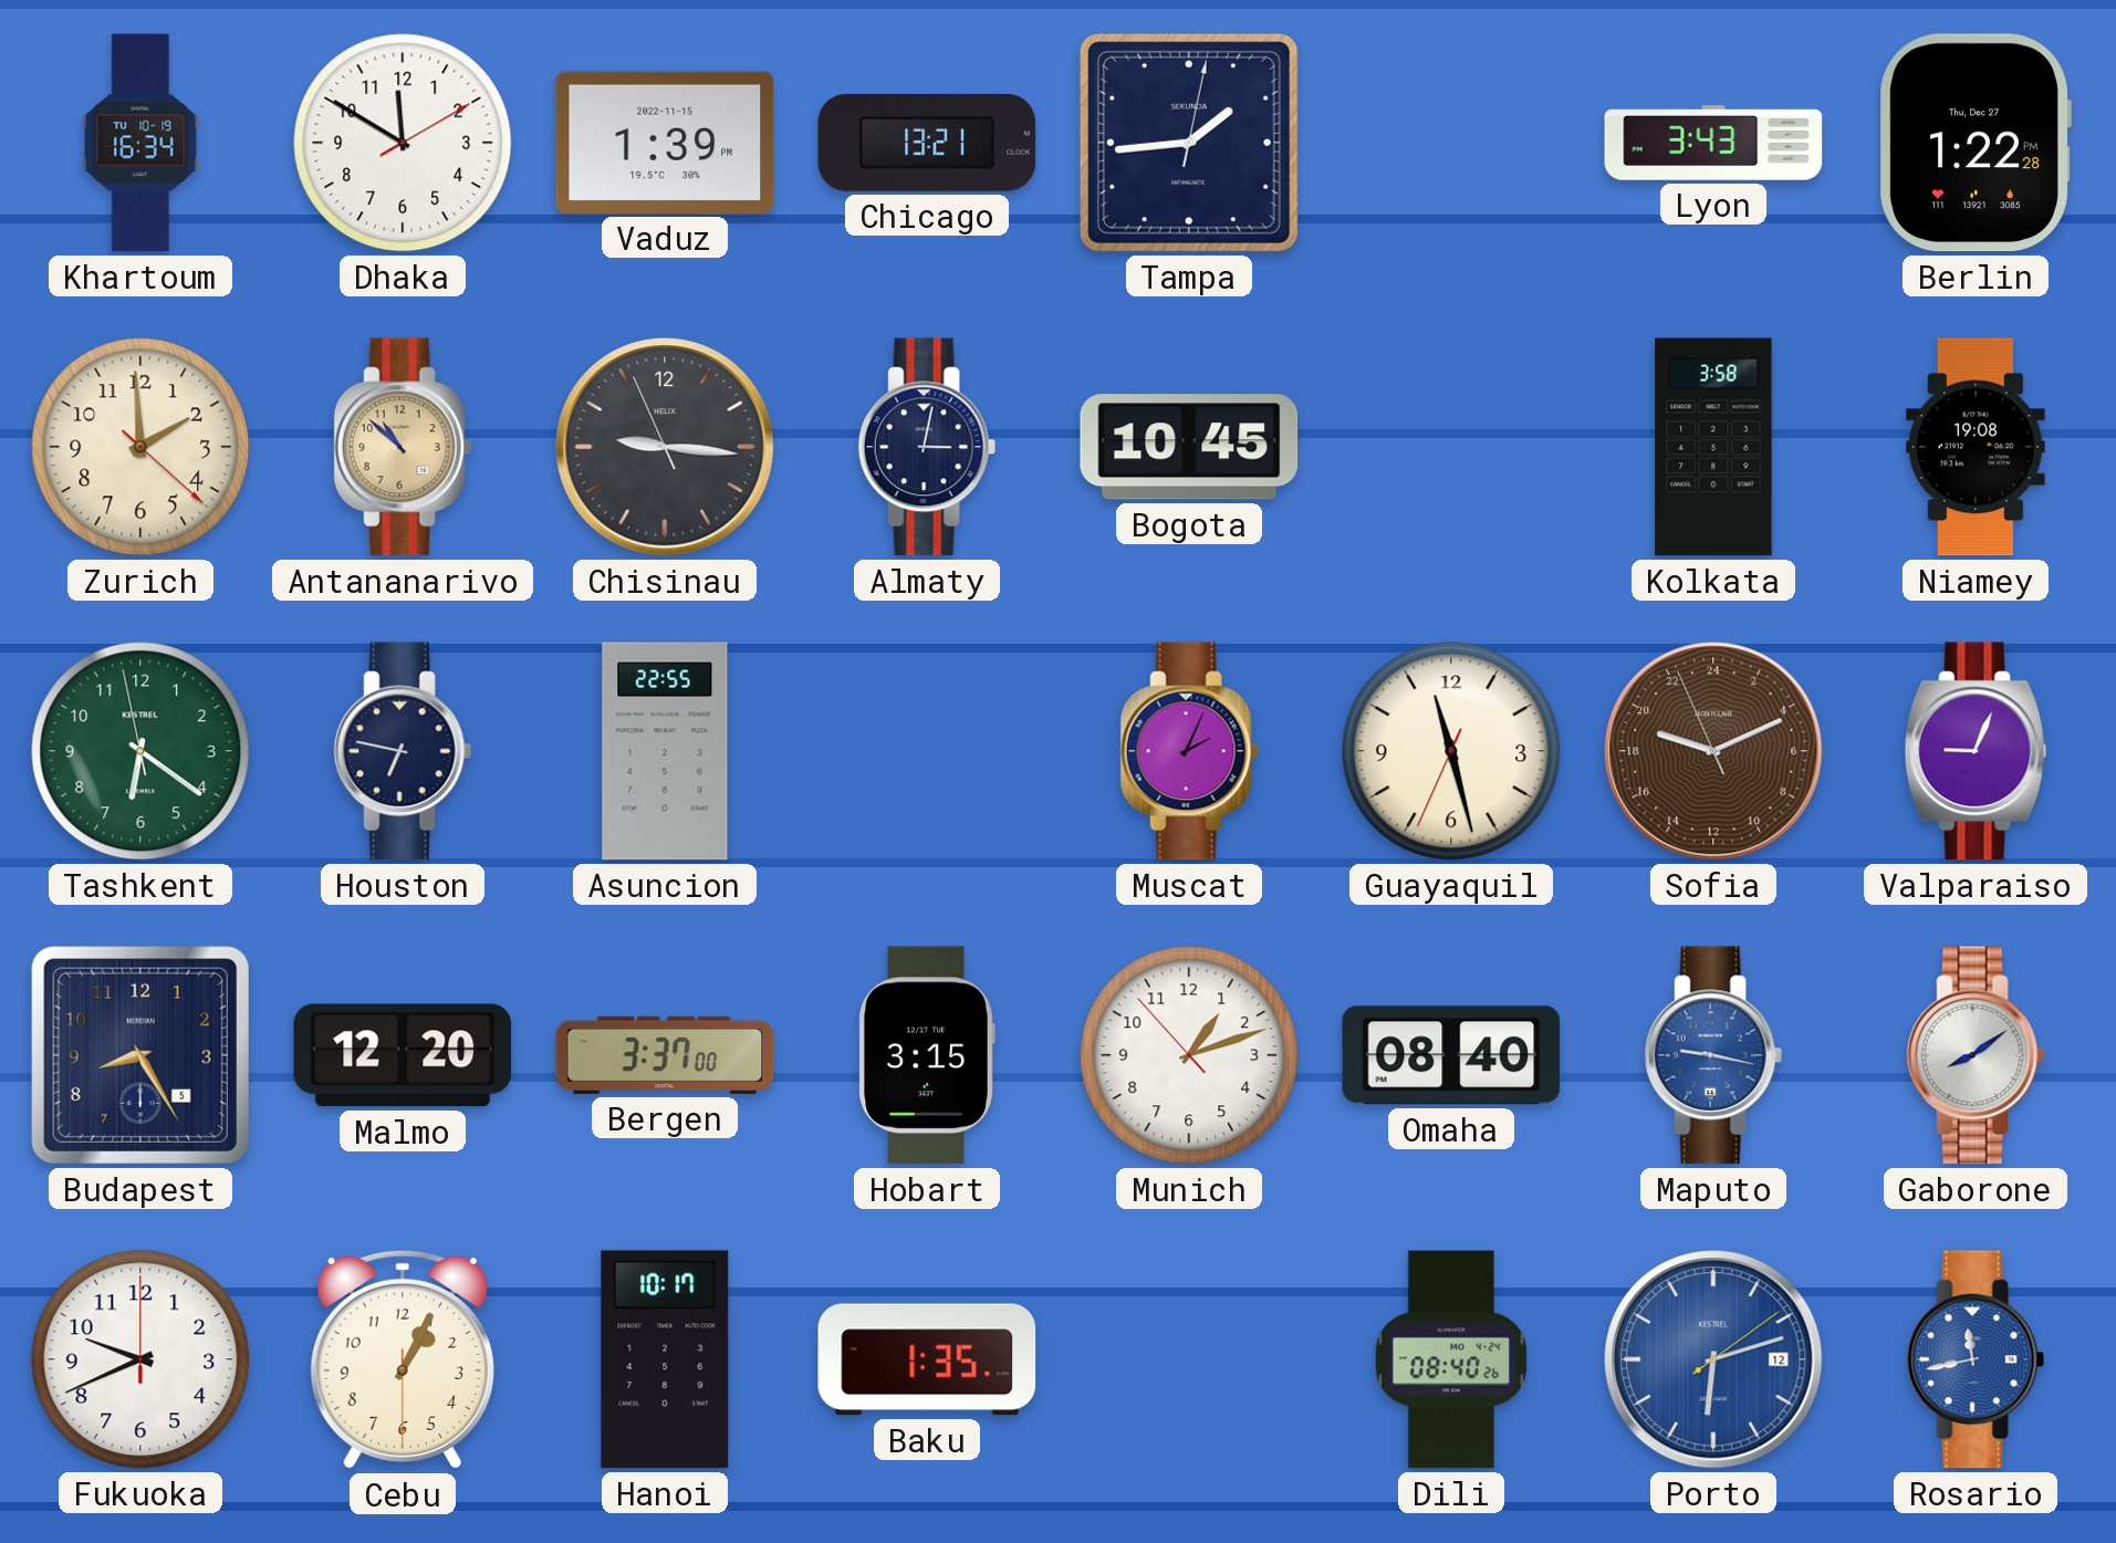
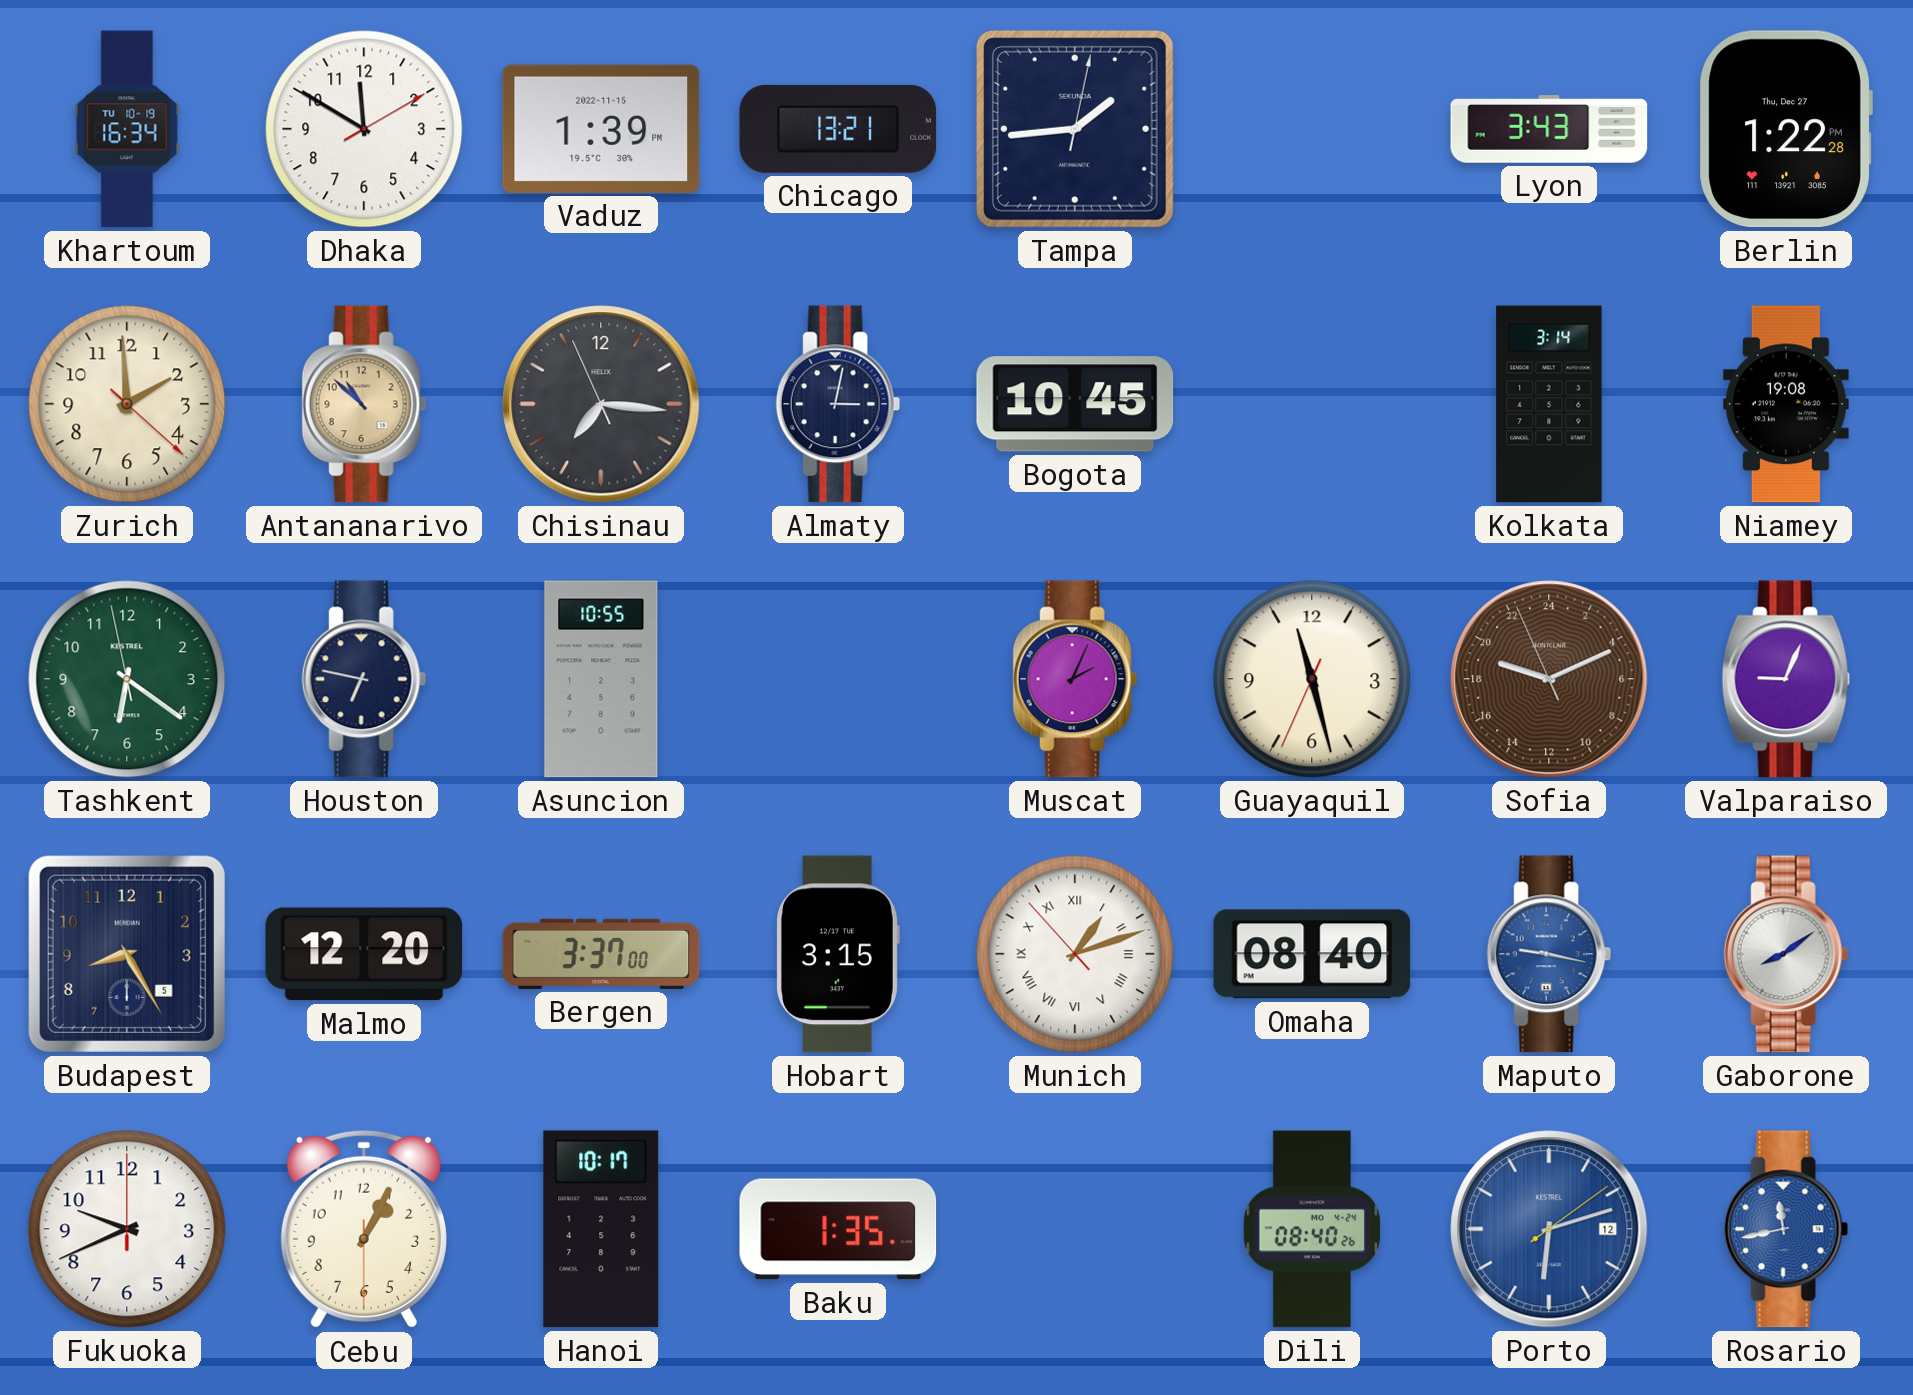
Chisinau: 9:15 -> 7:15
Kolkata: 3:58 -> 3:14
Asuncion: 22:55 -> 10:55
Munich numerals: Arabic -> Roman
